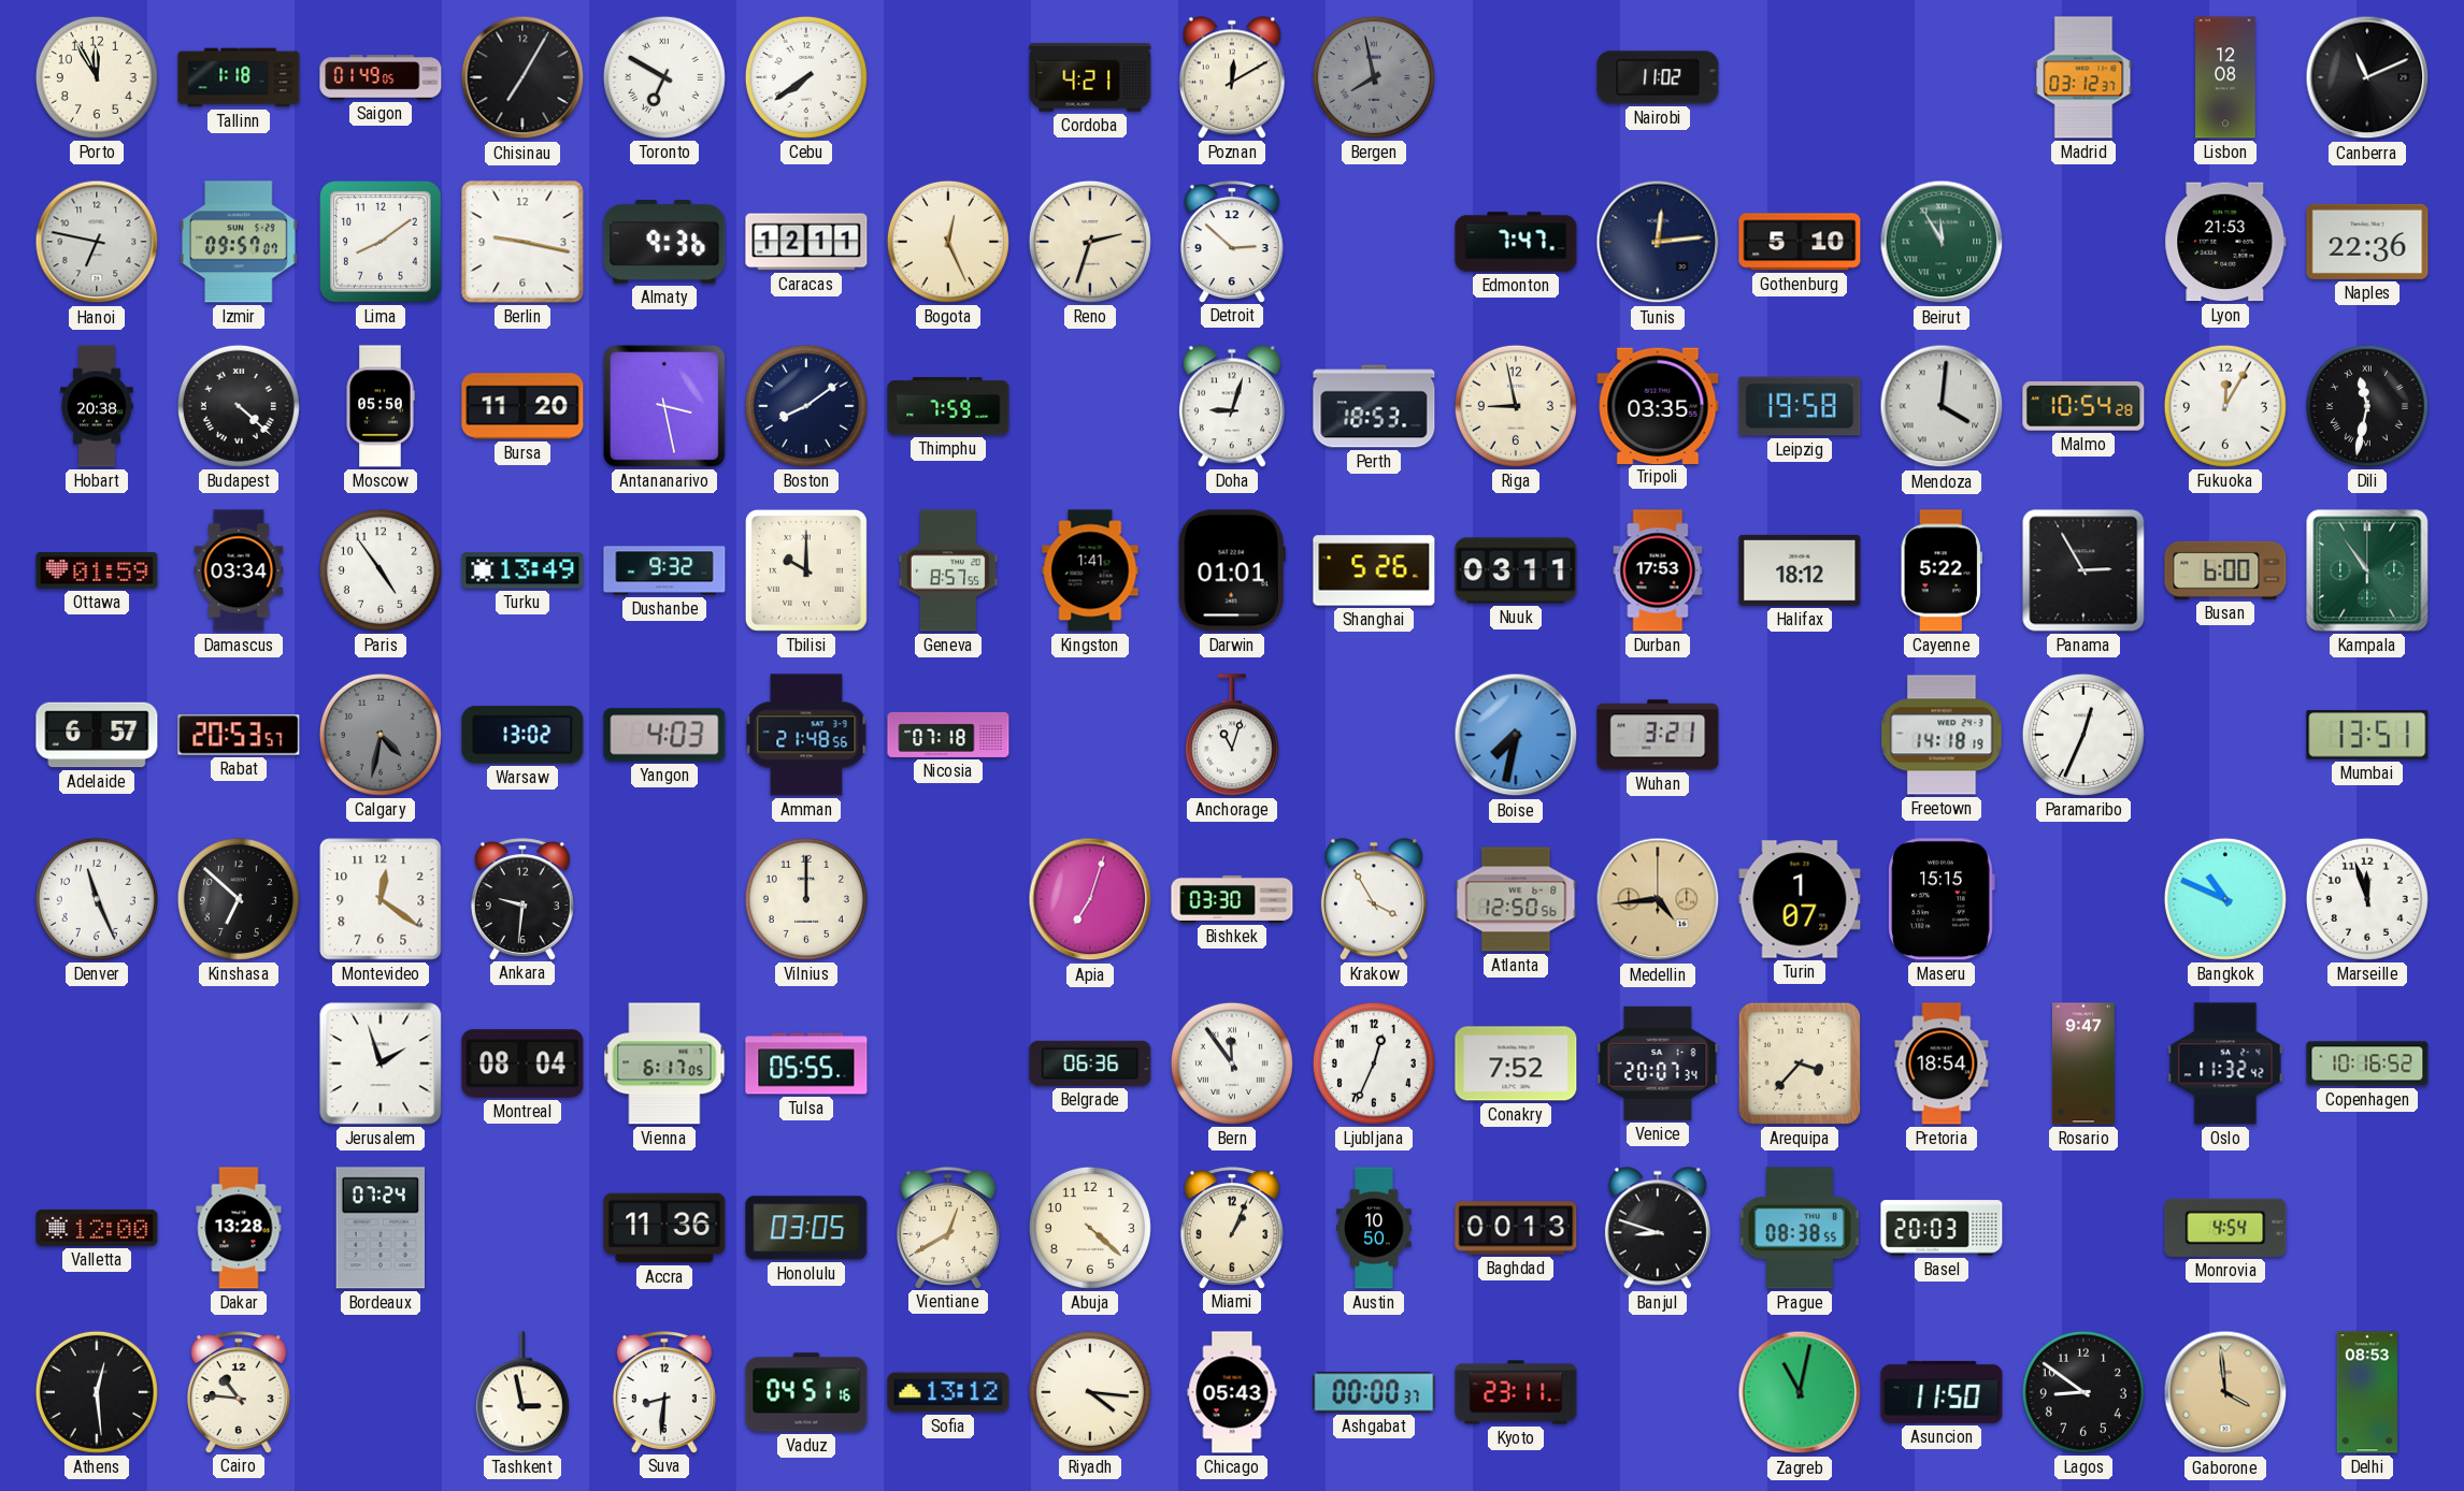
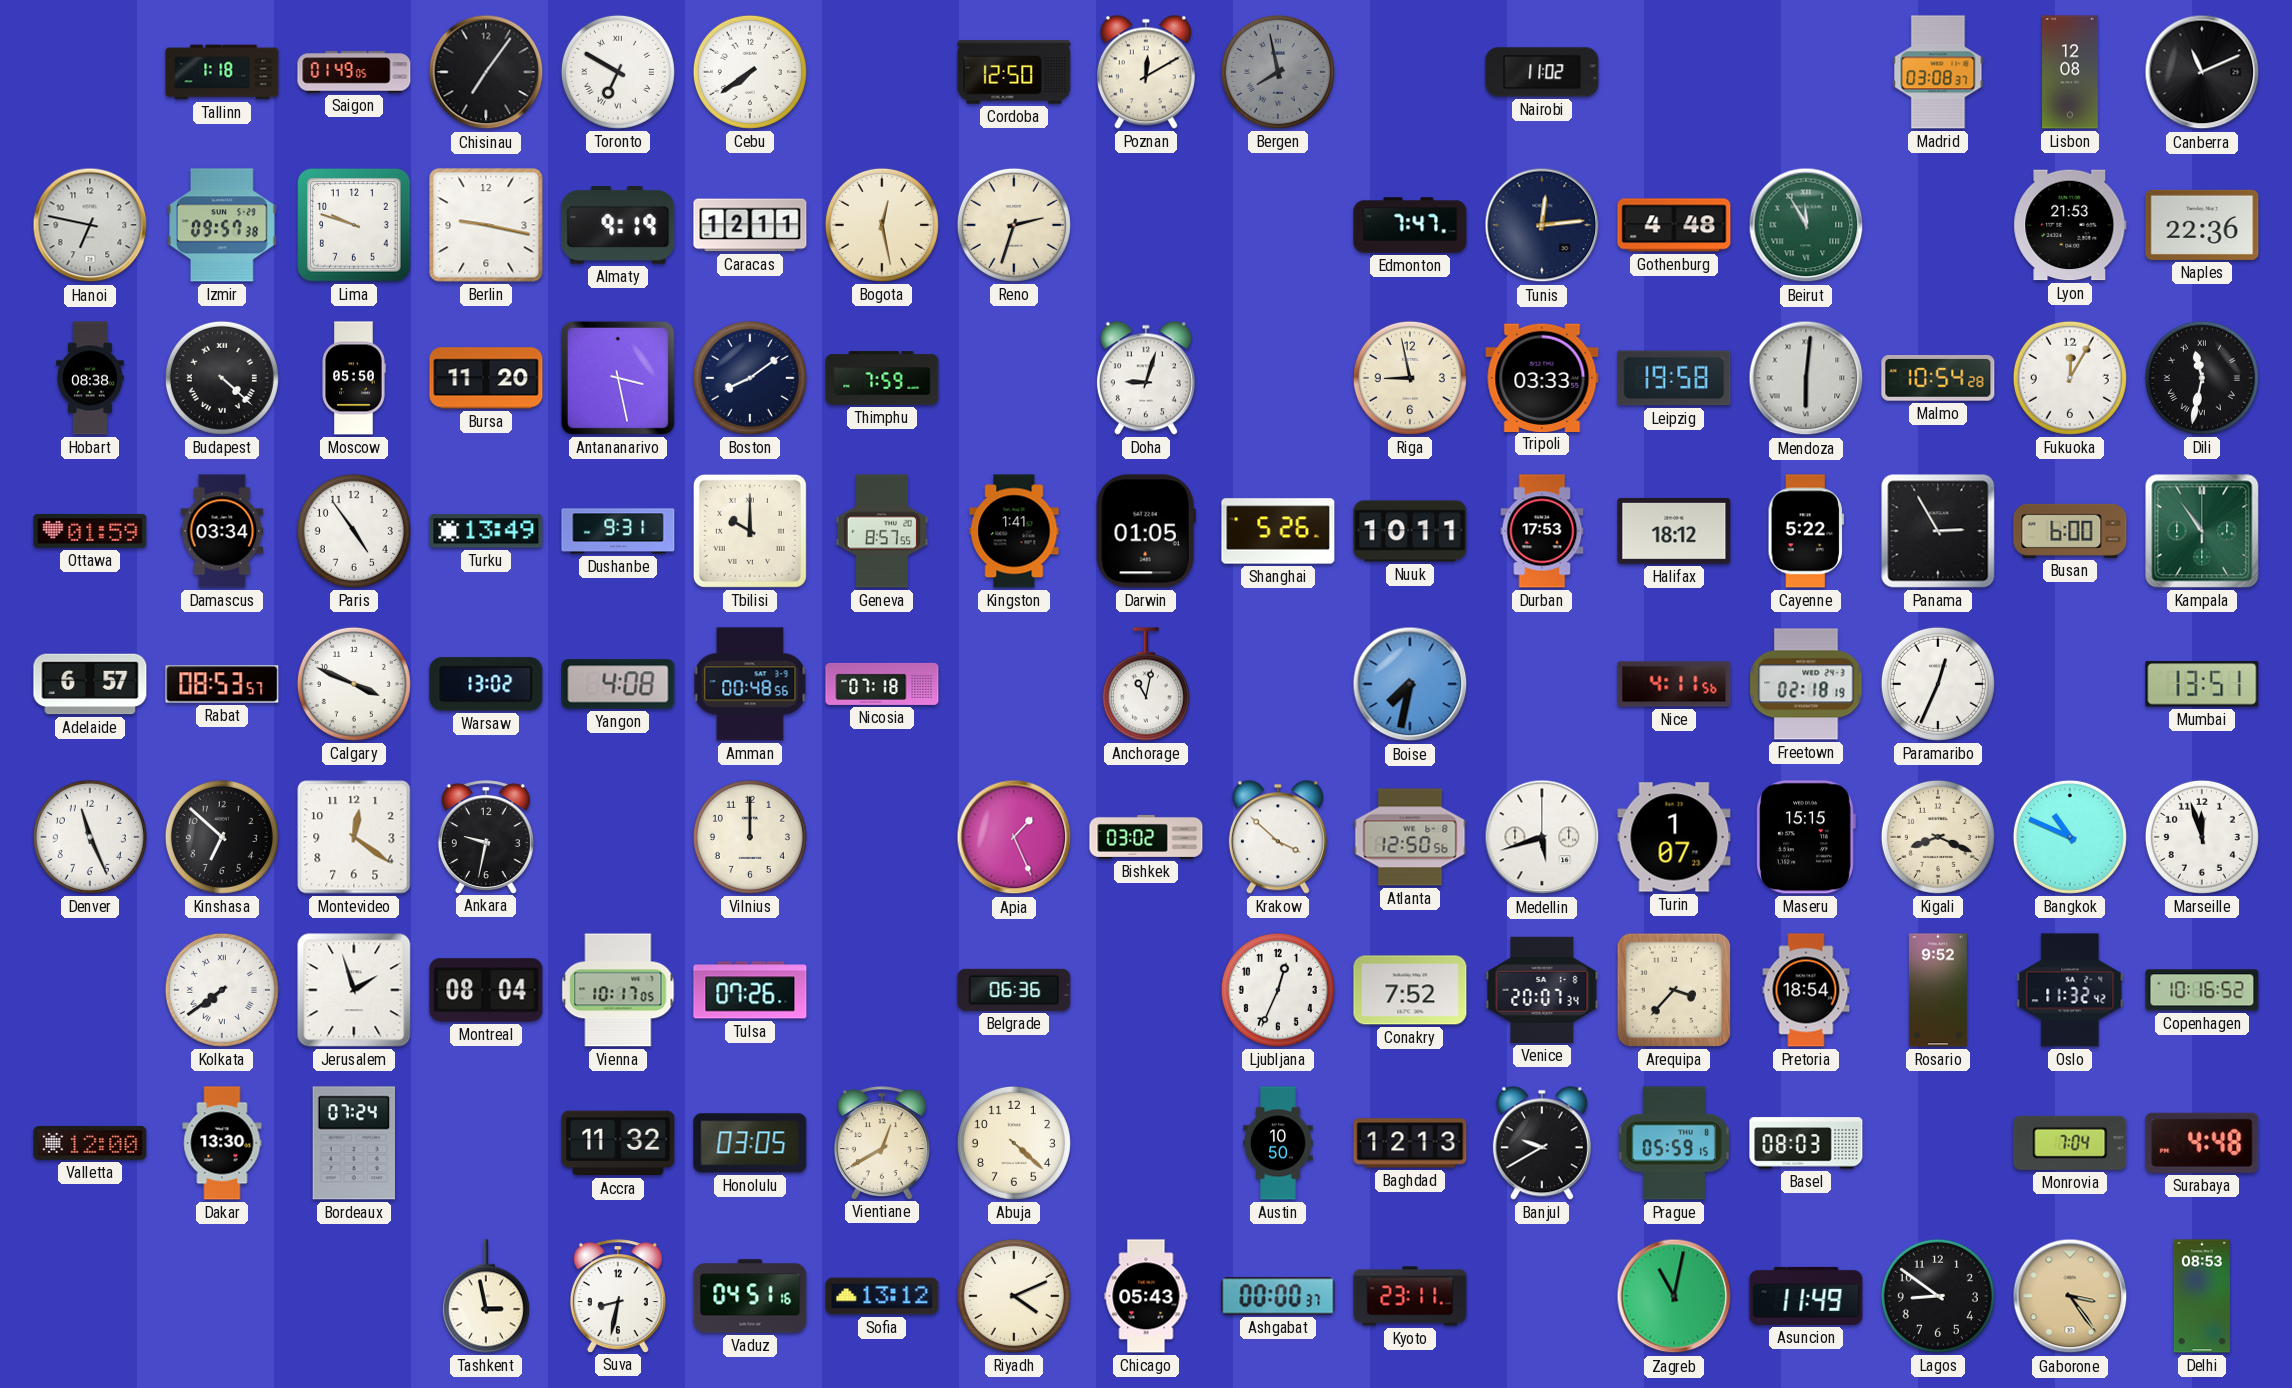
Porto: 11:55 -> none
Chisinau: 7:05 -> 7:06
Cordoba: 4:21 -> 12:50
Madrid: 03:12 -> 03:08
Izmir: 09:57:07 -> 09:57:38
Lima: 8:09 -> 9:48
Almaty: 9:36 -> 9:19
Bogota: 12:26 -> 12:28
Detroit: 2:52 -> none
Gothenburg: 5:10 -> 4:48
Hobart: 20:38 -> 08:38
Perth: 18:53 -> none
Tripoli: 03:35 -> 03:33
Mendoza: 4:01 -> 6:01
Dushanbe: 9:32 -> 9:31
Darwin: 01:01 -> 01:05
Nuuk: 03:11 -> 10:11
Rabat: 20:53 -> 08:53
Calgary: 4:32 -> 3:49
Calgary dial: grey -> white
Yangon: 4:03 -> 4:08
Amman: 21:48 -> 00:48
Anchorage: 11:03 -> 11:02
Wuhan: 3:21 -> none
Nice: none -> 4:11
Freetown: 14:18 -> 02:18
Ankara: 9:31 -> 9:32
Apia: 7:03 -> 1:26
Bishkek: 03:30 -> 03:02
Krakow: 3:55 -> 3:52
Medellin: 4:44 -> 5:42
Medellin dial: champagne -> white
Kigali: none -> 8:19
Kolkata: none -> 7:39
Vienna: 6:17 -> 10:17
Tulsa: 05:55 -> 07:26
Bern: 11:54 -> none
Rosario: 9:47 -> 9:52
Dakar: 13:28 -> 13:30
Accra: 11:36 -> 11:32
Miami: 1:04 -> none
Baghdad: 00:13 -> 12:13
Banjul: 8:48 -> 9:40
Prague: 08:38 -> 05:59
Basel: 20:03 -> 08:03
Monrovia: 4:54 -> 7:04
Surabaya: none -> 4:48
Athens: 12:29 -> none
Cairo: 10:46 -> none
Suva: 8:31 -> 8:32
Riyadh: 4:16 -> 4:11
Asuncion: 11:50 -> 11:49
Gaborone: 3:59 -> 3:24
